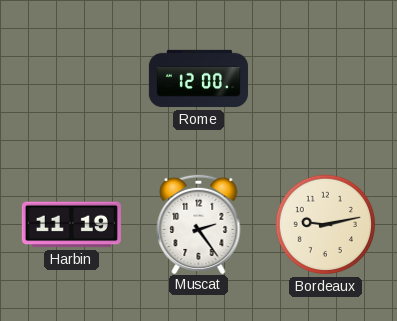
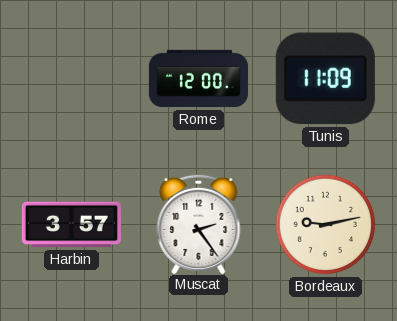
Tunis: none -> 11:09
Harbin: 11:19 -> 3:57
